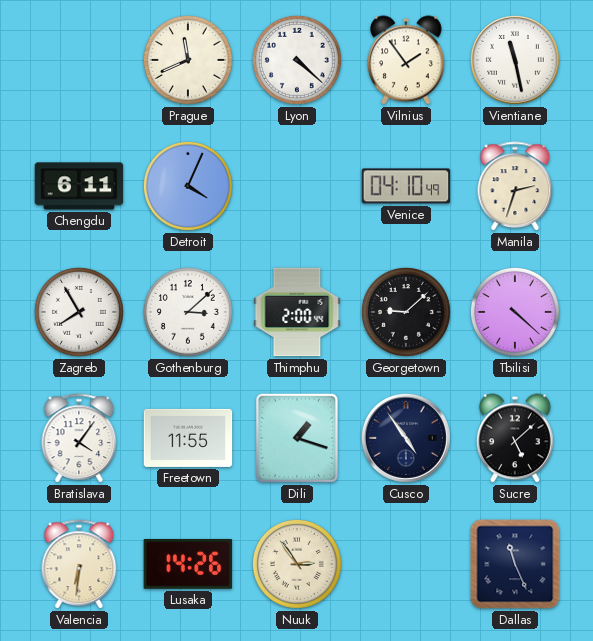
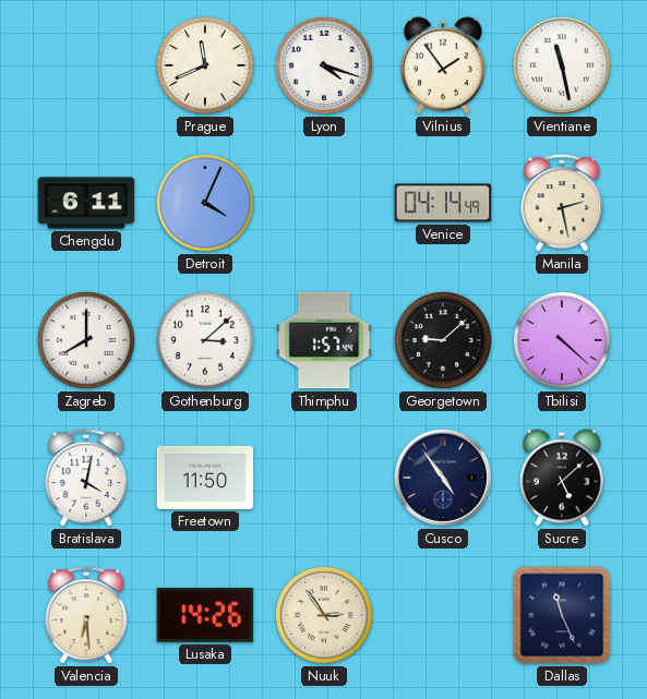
Lyon: 4:22 -> 4:18
Venice: 04:10 -> 04:14
Manila: 2:33 -> 2:28
Zagreb: 7:55 -> 8:00
Thimphu: 2:00 -> 1:57
Bratislava: 4:06 -> 4:02
Freetown: 11:55 -> 11:50
Dili: 1:18 -> none
Valencia: 6:31 -> 6:29
